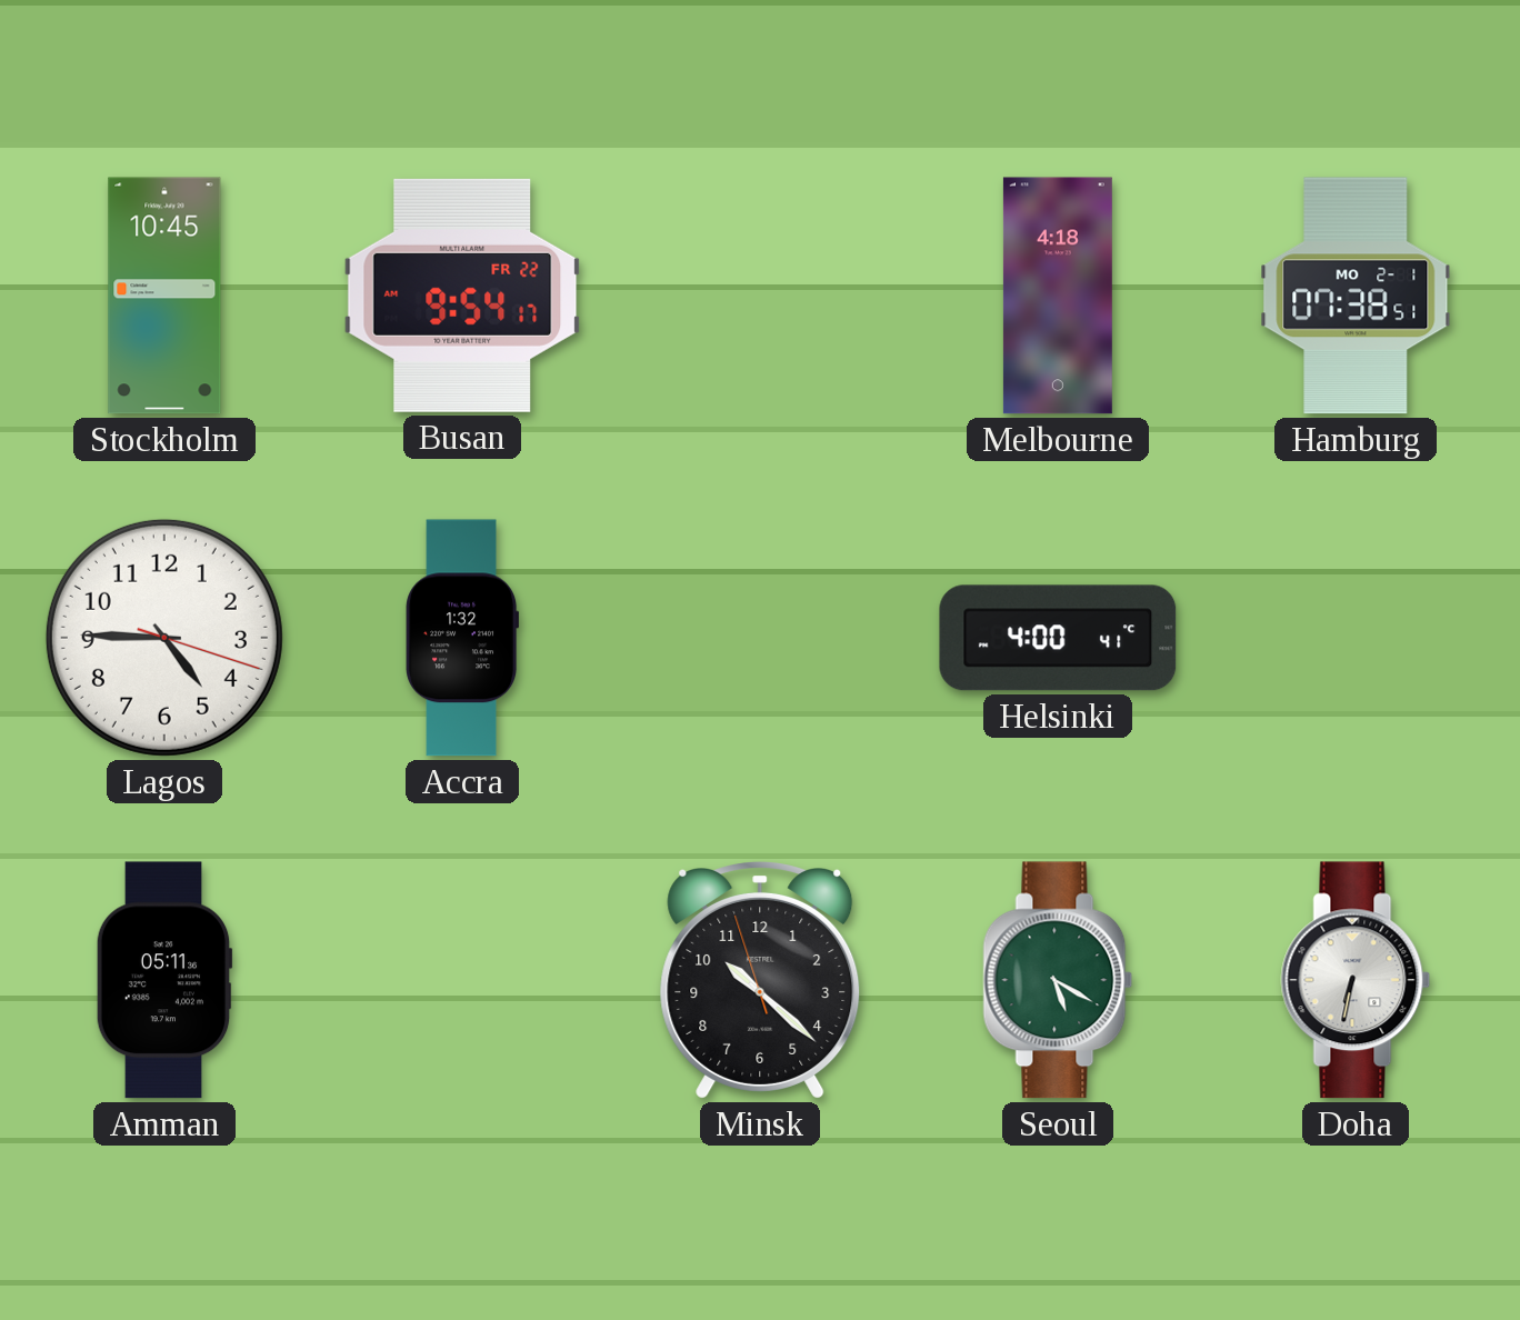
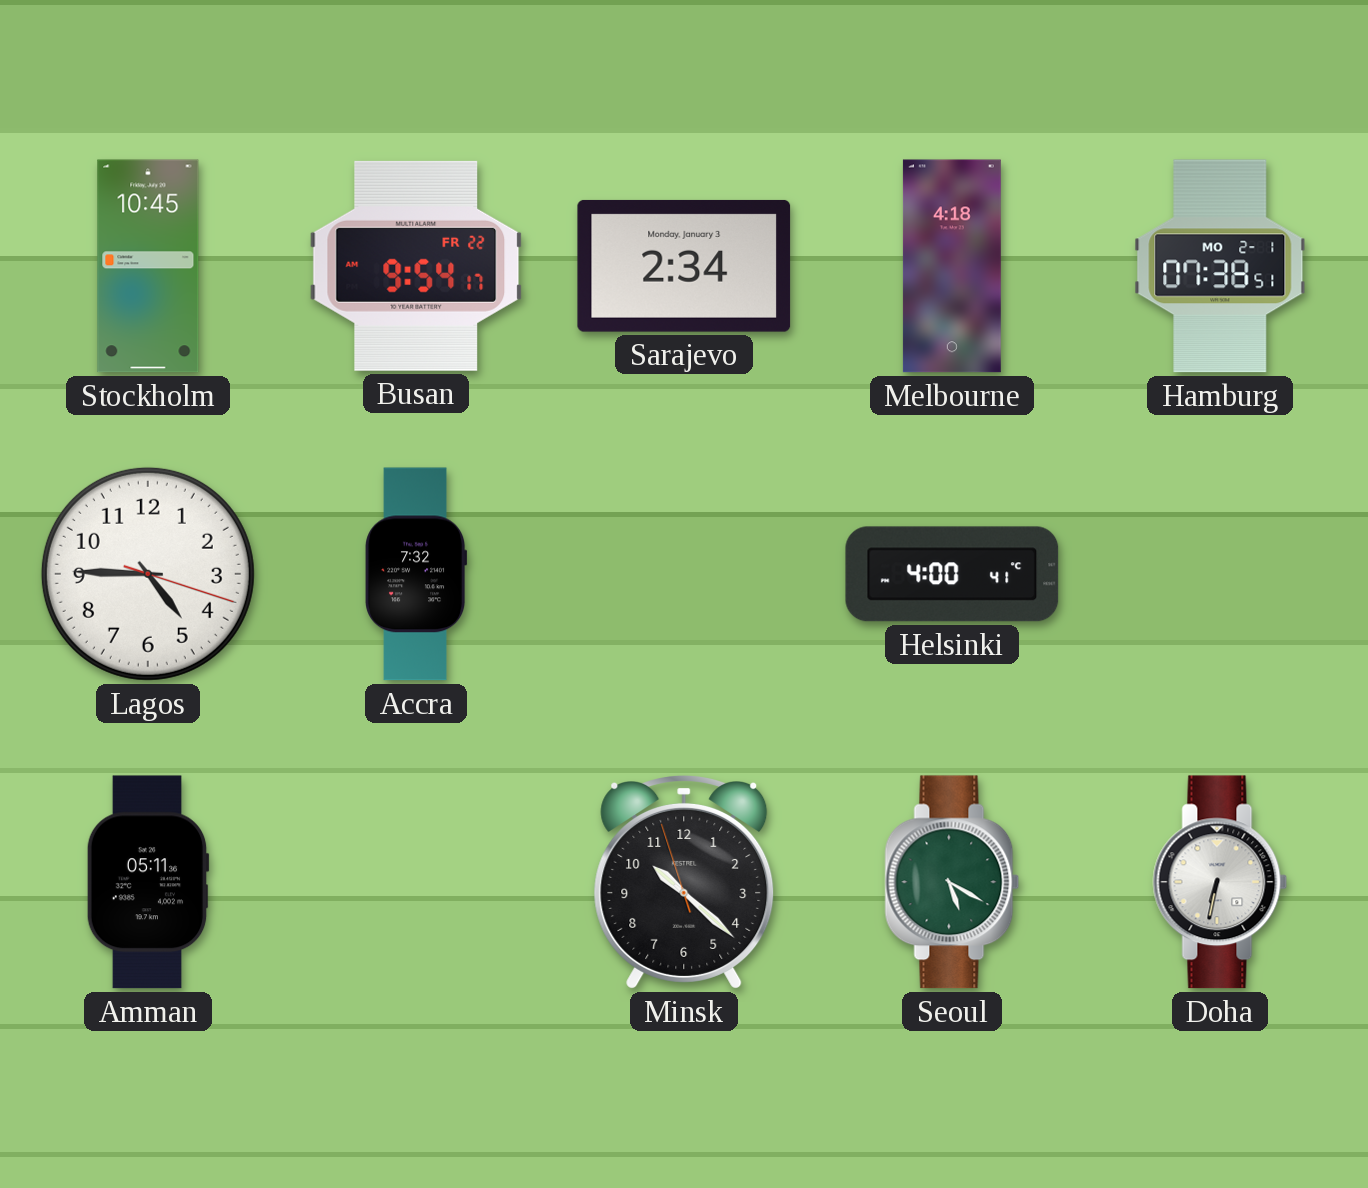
Sarajevo: none -> 2:34
Accra: 1:32 -> 7:32
